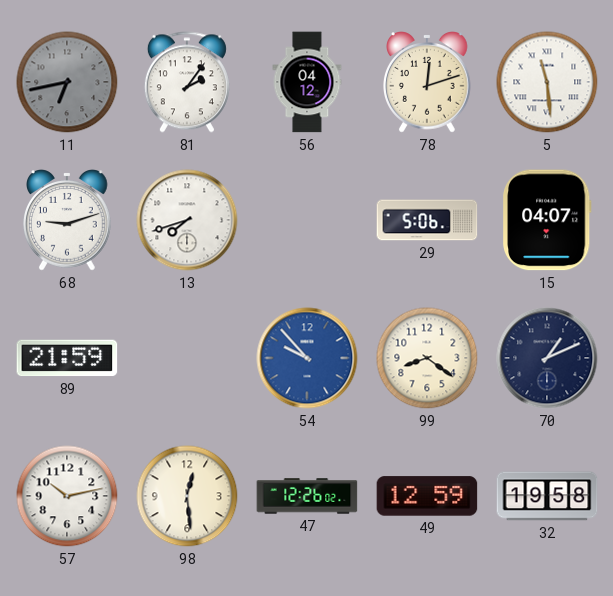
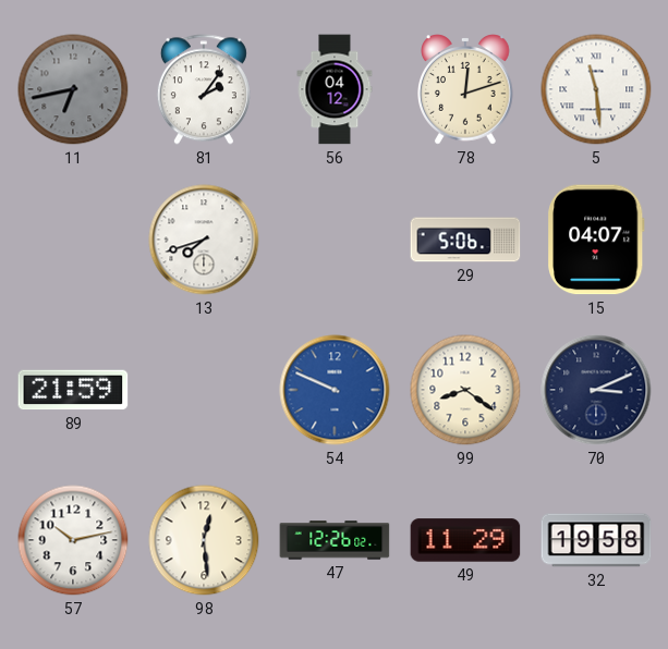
68: 9:12 -> none
54: 9:53 -> 9:49
70: 1:11 -> 3:11
49: 12:59 -> 11:29
